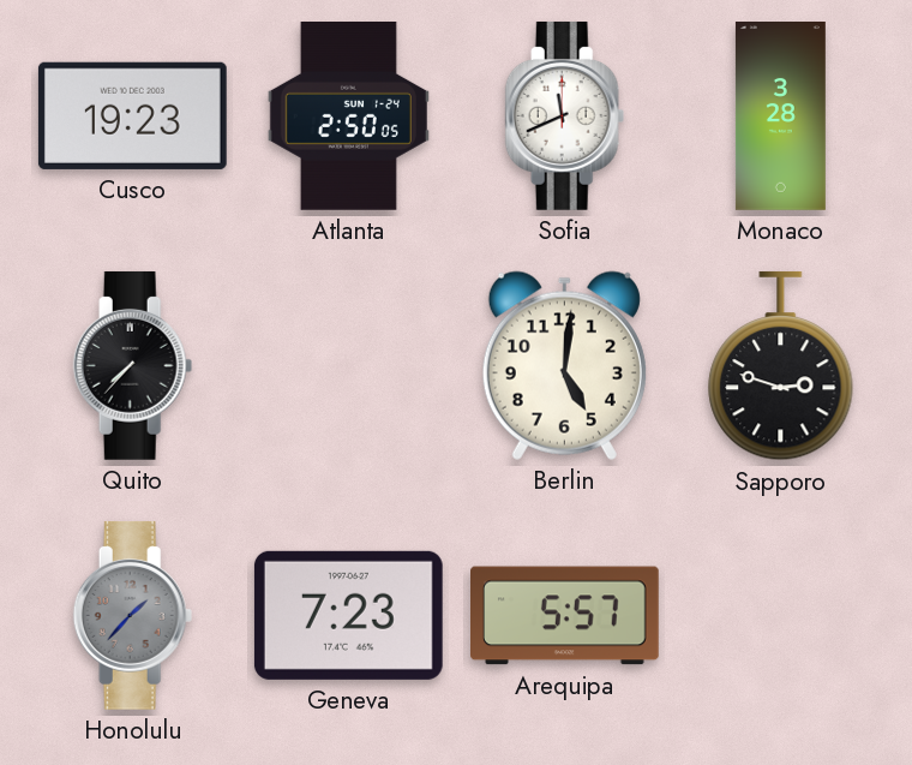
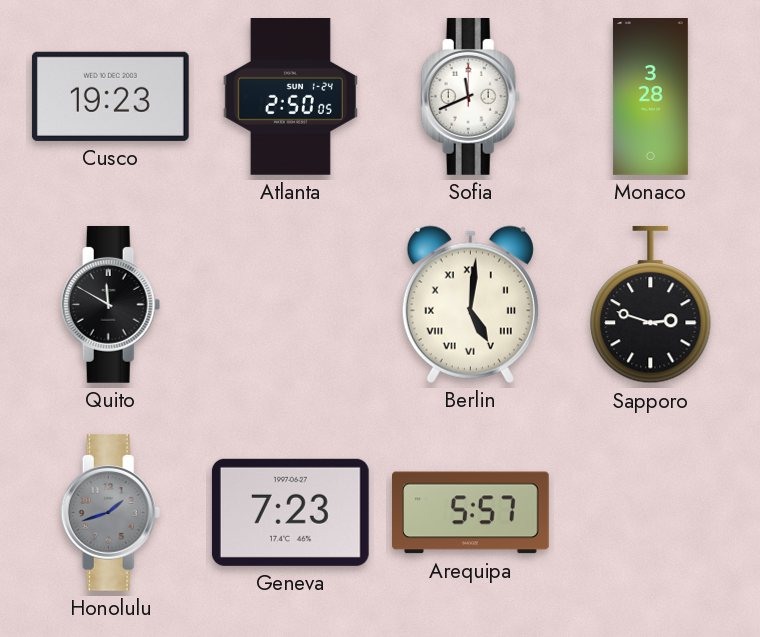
Quito: 7:37 -> 11:50
Berlin numerals: Arabic -> Roman
Honolulu: 1:37 -> 1:42
